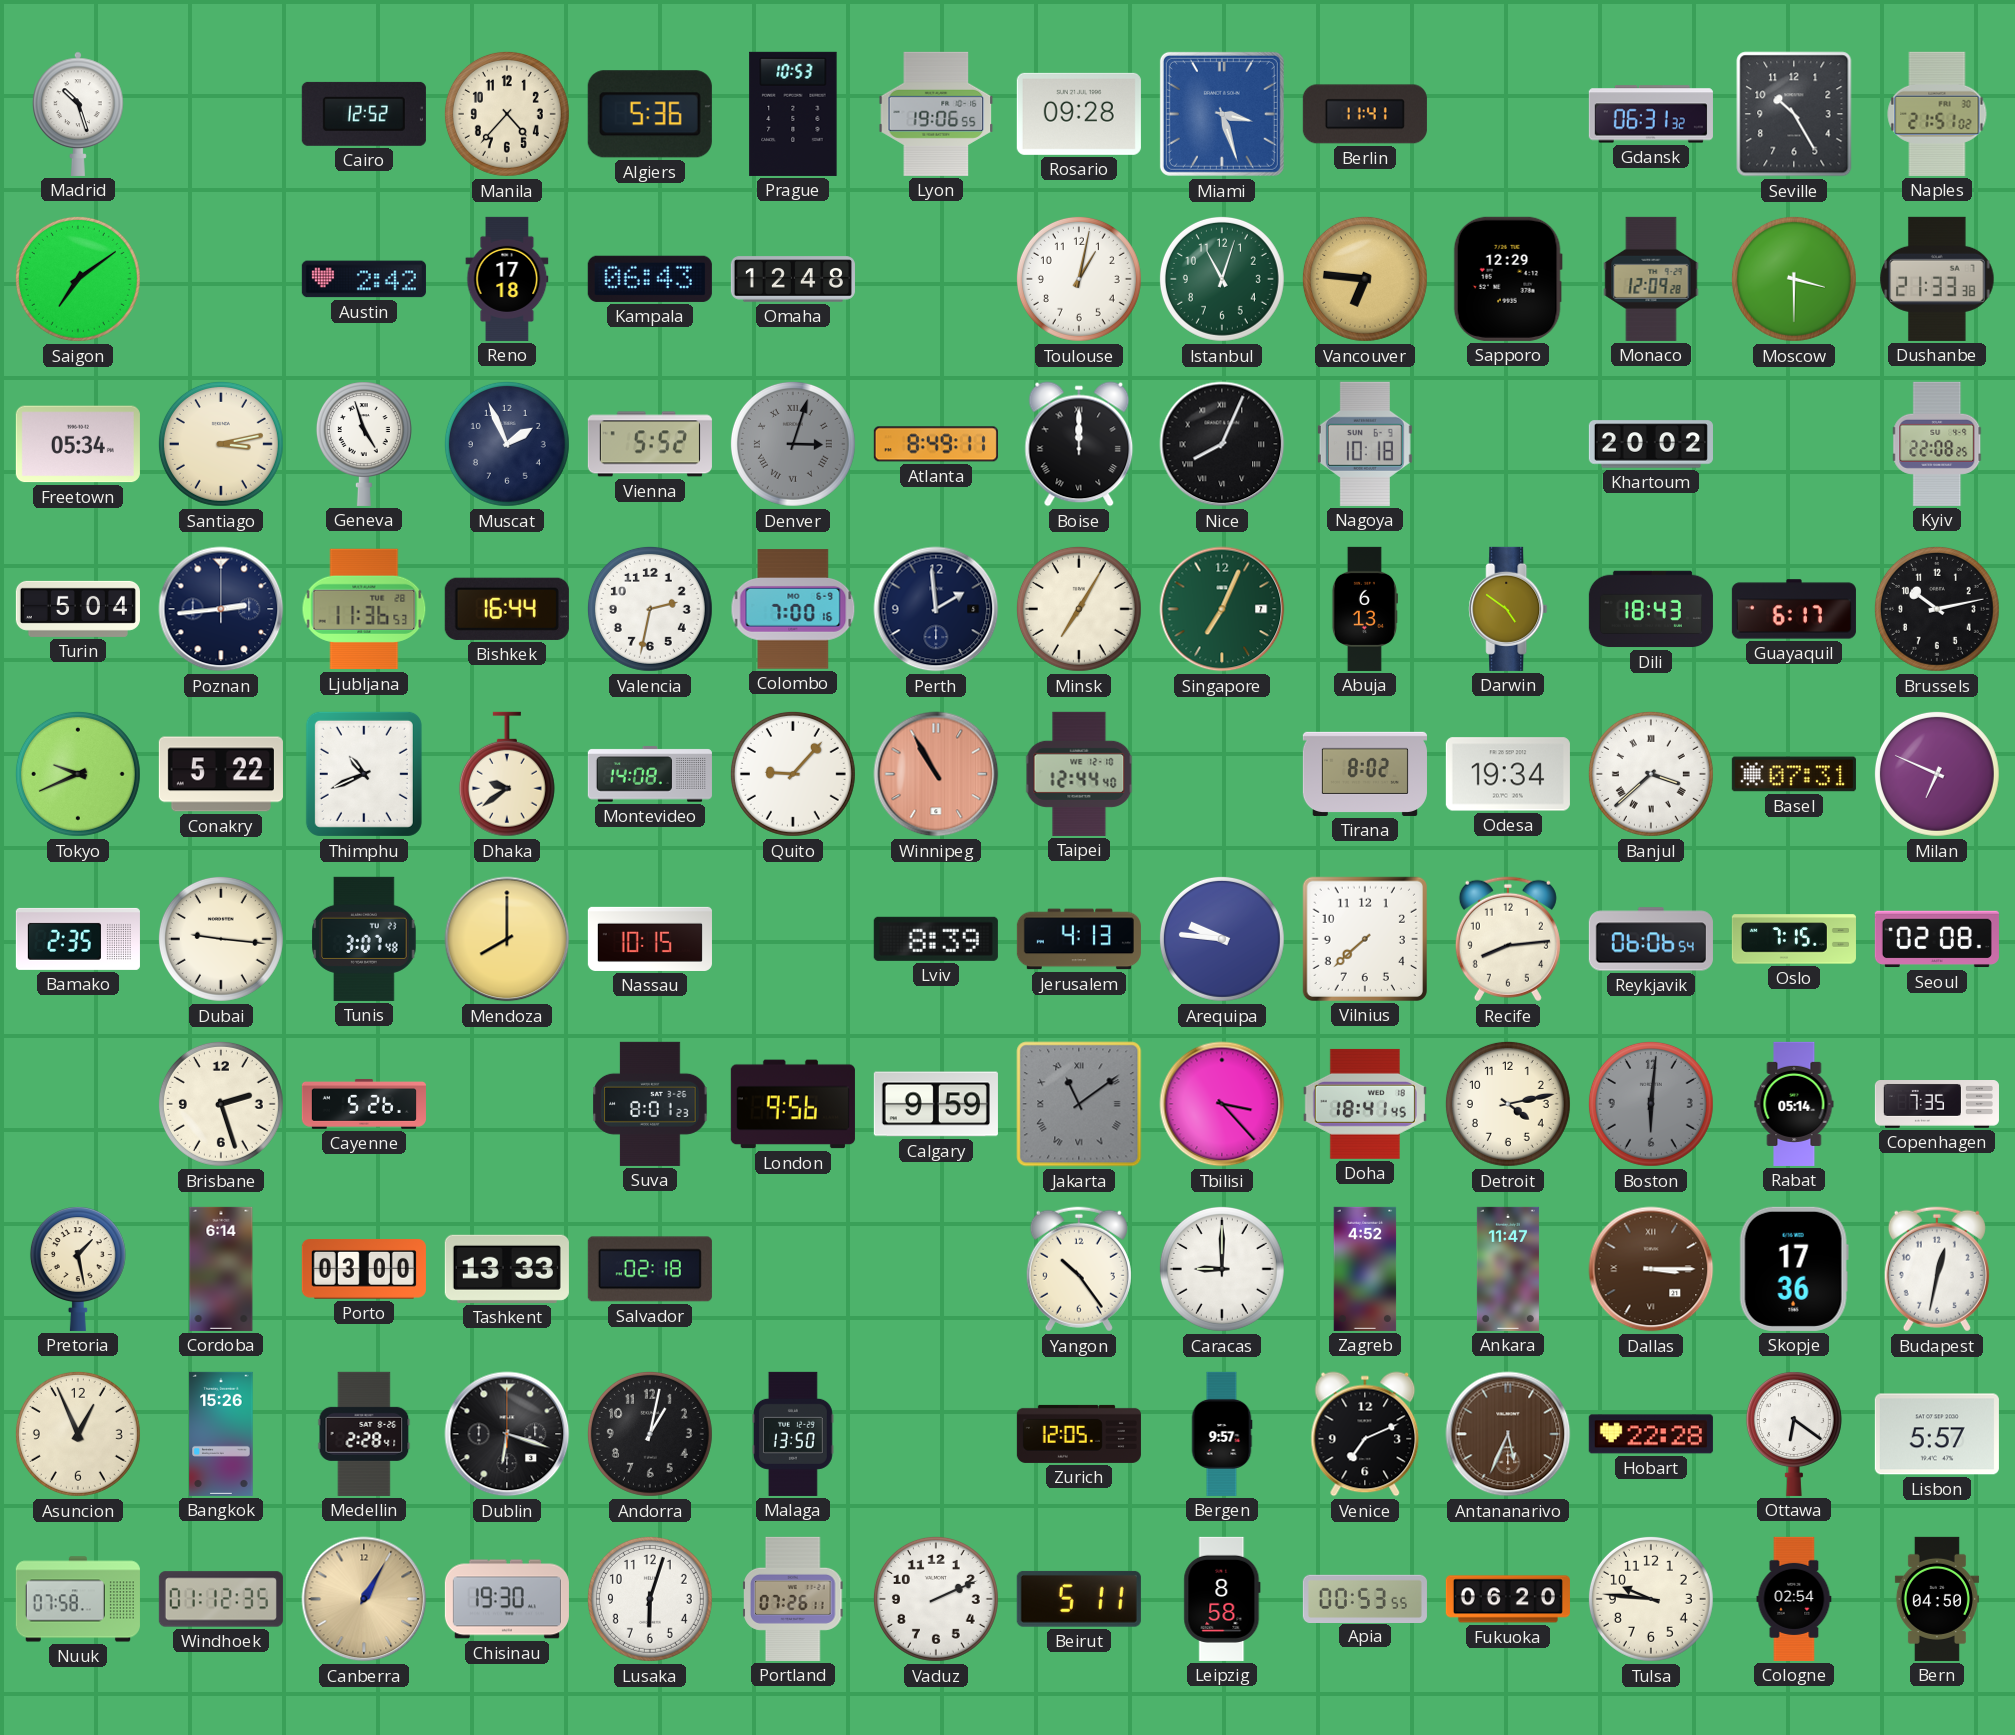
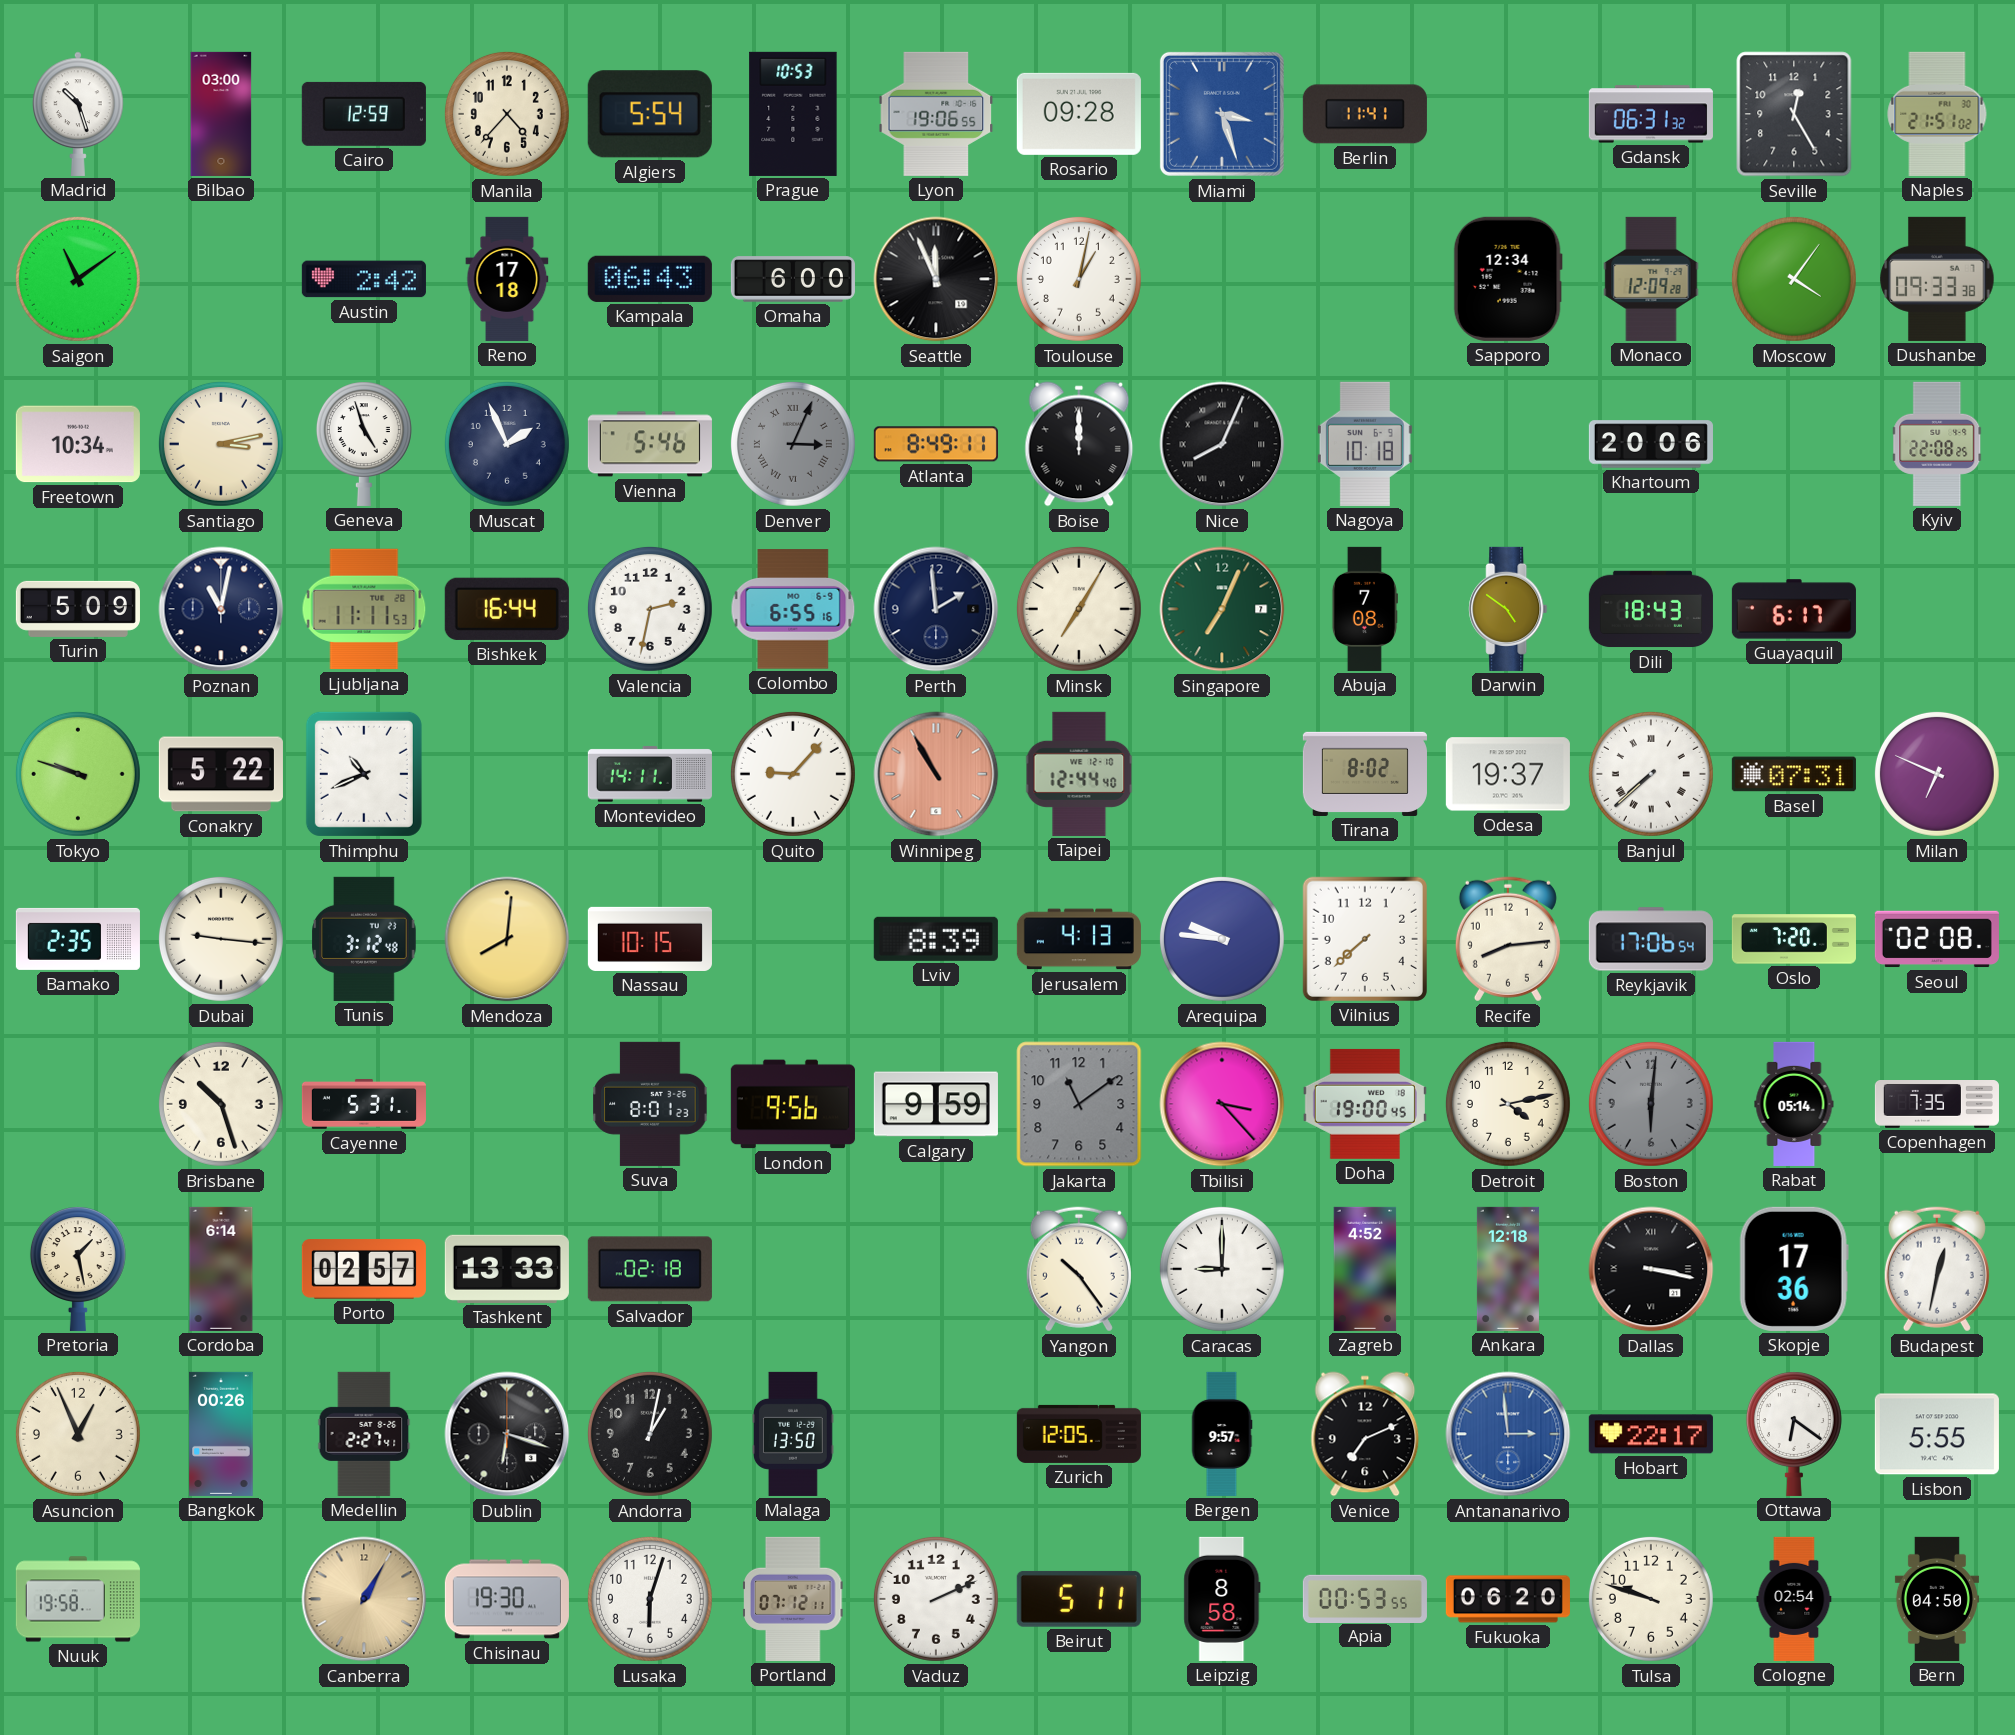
Bilbao: none -> 03:00
Cairo: 12:52 -> 12:59
Algiers: 5:36 -> 5:54
Seville: 10:25 -> 12:25
Saigon: 7:09 -> 11:09
Omaha: 12:48 -> 6:00
Seattle: none -> 11:56
Istanbul: 11:03 -> none
Vancouver: 6:46 -> none
Sapporo: 12:29 -> 12:34
Moscow: 3:30 -> 4:06
Dushanbe: 21:33 -> 09:33
Freetown: 05:34 -> 10:34
Vienna: 5:52 -> 5:46
Denver: 3:03 -> 3:04
Khartoum: 20:02 -> 20:06
Turin: 5:04 -> 5:09
Poznan: 2:44 -> 11:02
Ljubljana: 11:36 -> 11:11
Colombo: 7:00 -> 6:55
Abuja: 6:13 -> 7:08
Brussels: 10:13 -> none
Tokyo: 9:41 -> 9:48
Dhaka: 9:39 -> none
Montevideo: 14:08 -> 14:11
Odesa: 19:34 -> 19:37
Banjul: 3:38 -> 7:38
Tunis: 3:07 -> 3:12
Mendoza: 8:00 -> 8:01
Reykjavik: 06:06 -> 17:06
Oslo: 7:15 -> 7:20
Brisbane: 2:27 -> 10:27
Cayenne: 5:26 -> 5:31
Jakarta numerals: Roman -> Arabic
Doha: 18:41 -> 19:00
Porto: 03:00 -> 02:57
Ankara: 11:47 -> 12:18
Dallas: 3:15 -> 3:17
Dallas dial: brown -> black
Bangkok: 15:26 -> 00:26
Medellin: 2:28 -> 2:27
Antananarivo: 5:34 -> 2:59
Antananarivo dial: brown -> blue
Hobart: 22:28 -> 22:17
Lisbon: 5:57 -> 5:55
Nuuk: 07:58 -> 19:58
Windhoek: 01:12 -> none
Portland: 07:26 -> 07:12
Tulsa: 9:46 -> 9:48
